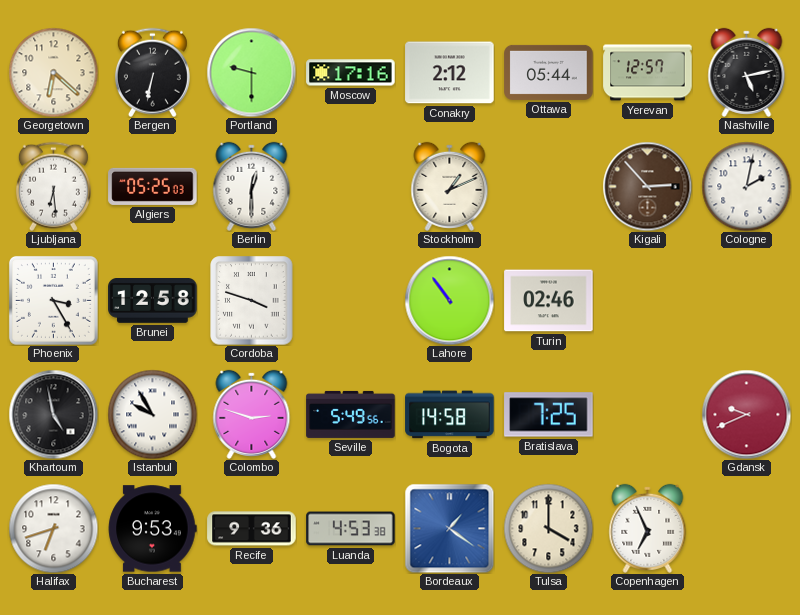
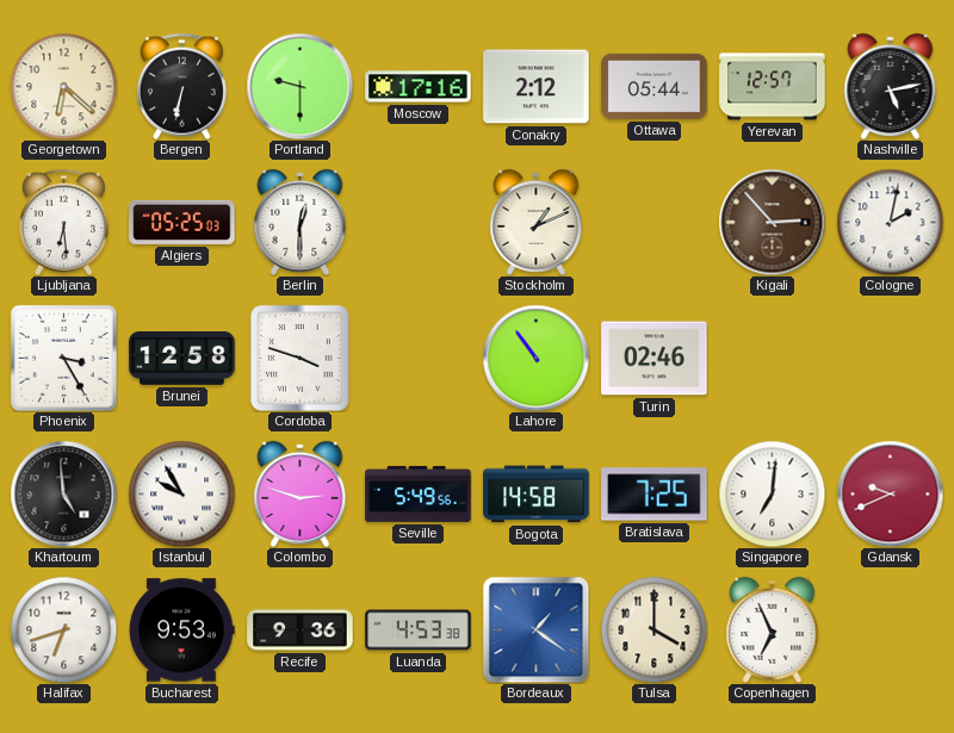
Khartoum: 4:58 -> 4:59
Singapore: none -> 7:01
